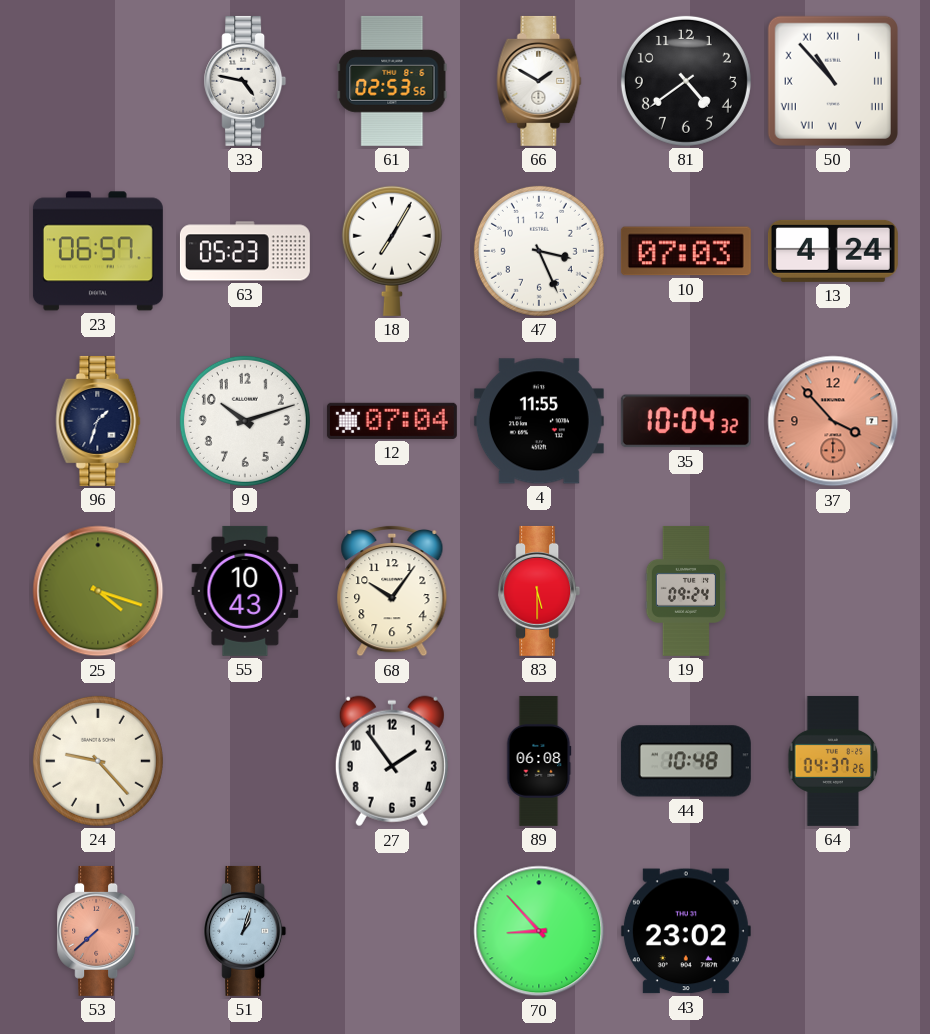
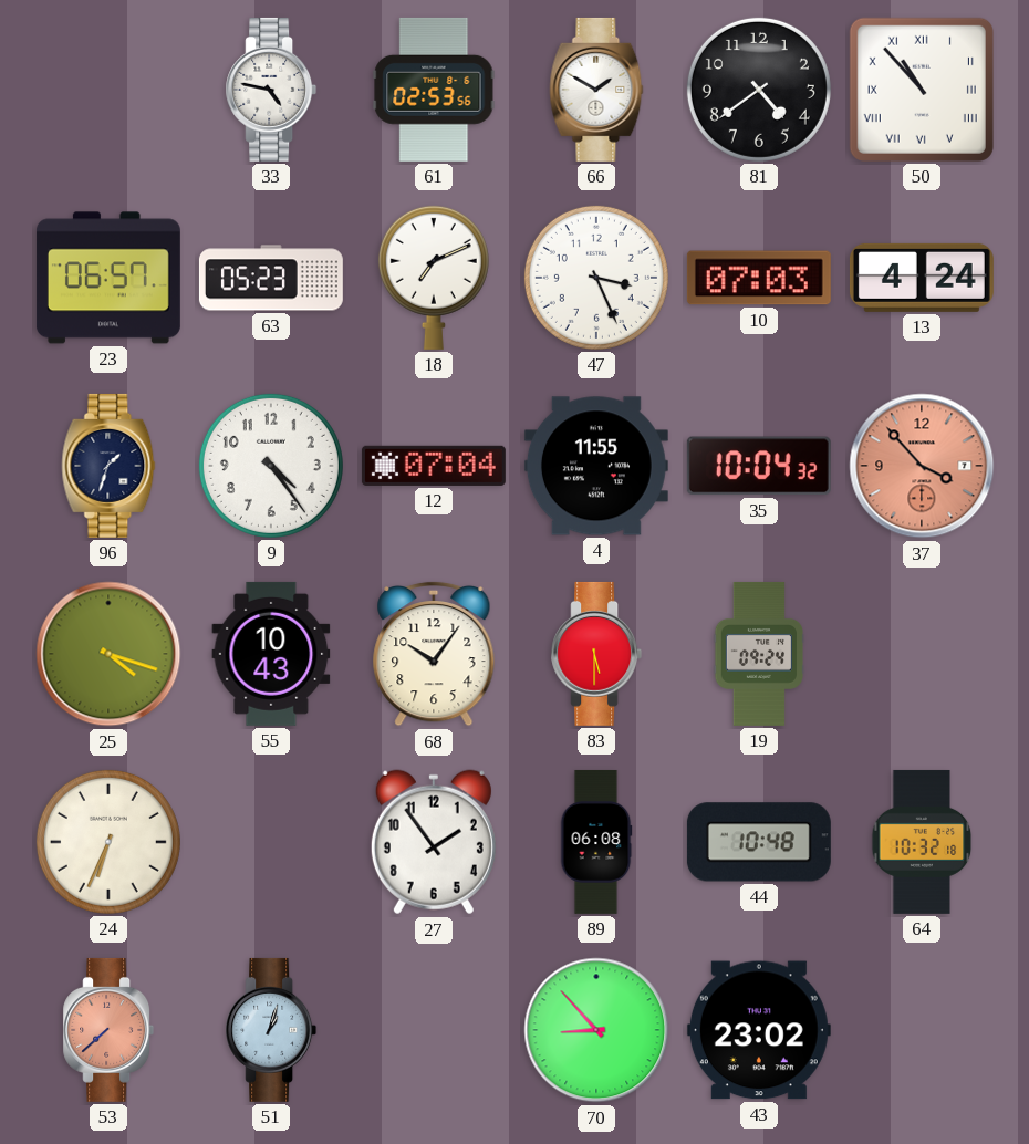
18: 7:05 -> 7:11
9: 10:12 -> 4:24
24: 9:23 -> 6:34
64: 04:37 -> 10:32
